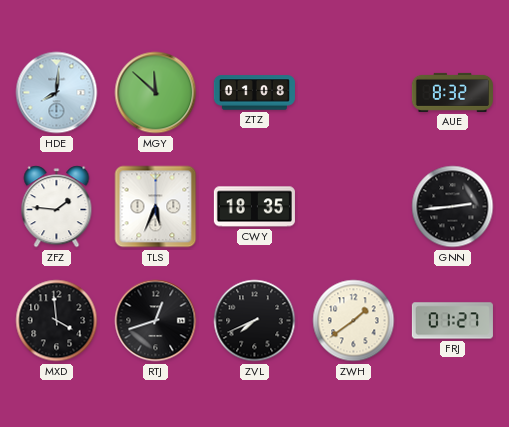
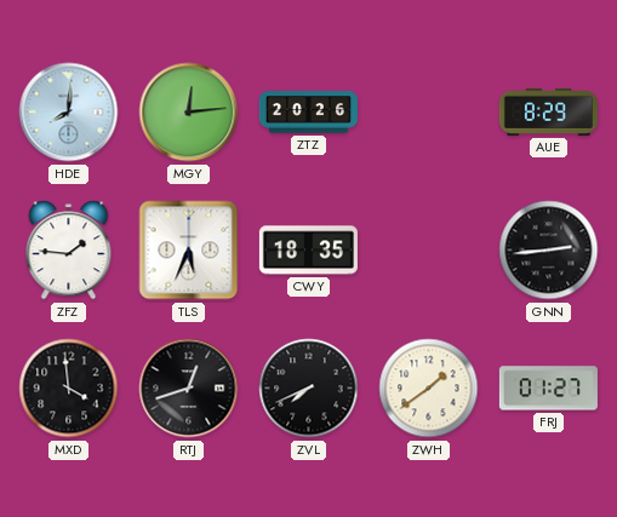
MGY: 11:52 -> 12:14
ZTZ: 01:08 -> 20:26
AUE: 8:32 -> 8:29
